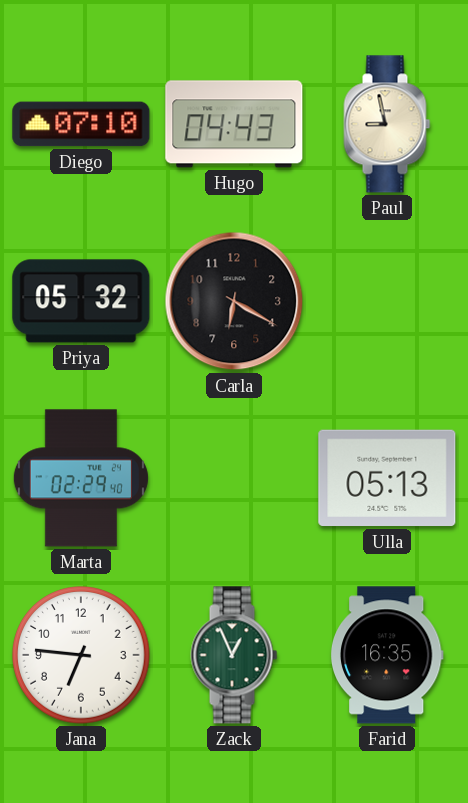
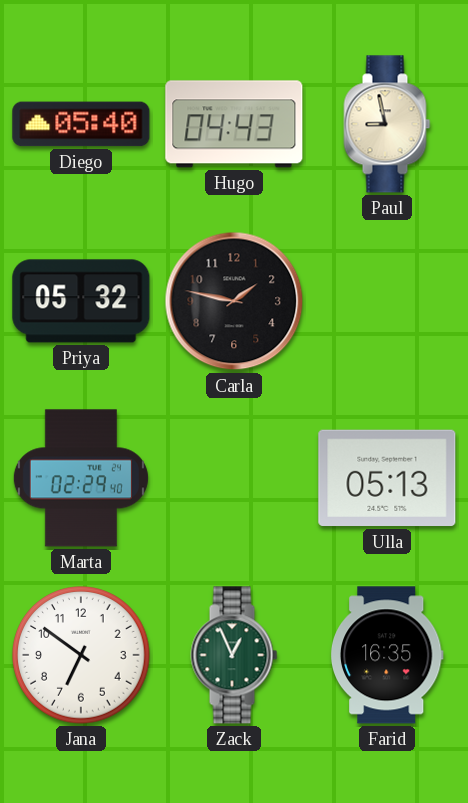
Diego: 07:10 -> 05:40
Carla: 6:20 -> 1:47
Jana: 6:46 -> 6:51
